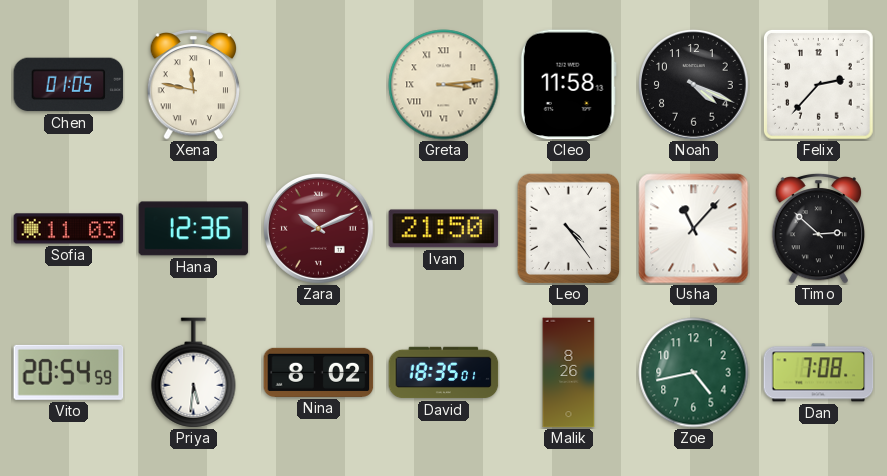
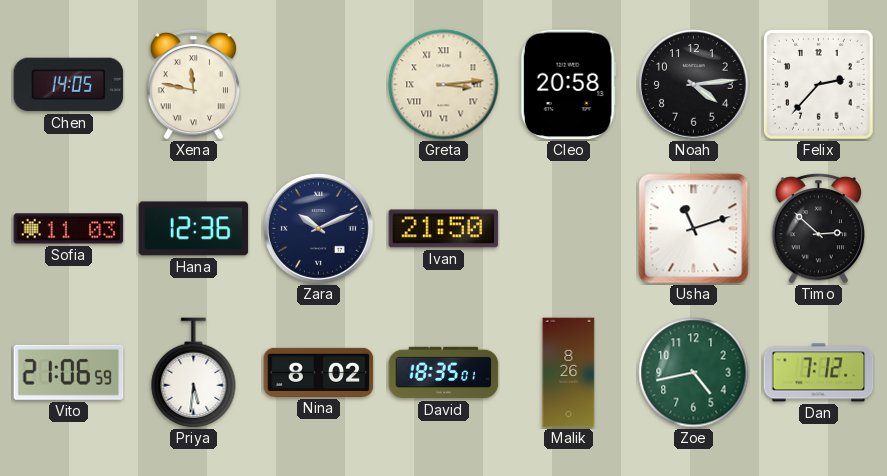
Chen: 01:05 -> 14:05
Cleo: 11:58 -> 20:58
Noah: 4:19 -> 4:14
Zara dial: burgundy -> navy
Leo: 4:24 -> none
Usha: 11:07 -> 11:12
Vito: 20:54 -> 21:06
Dan: 7:08 -> 7:12
